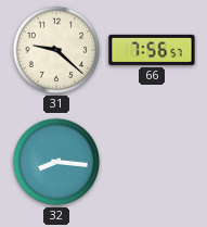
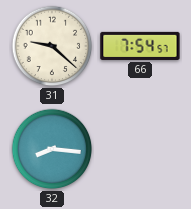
66: 7:56 -> 7:54
